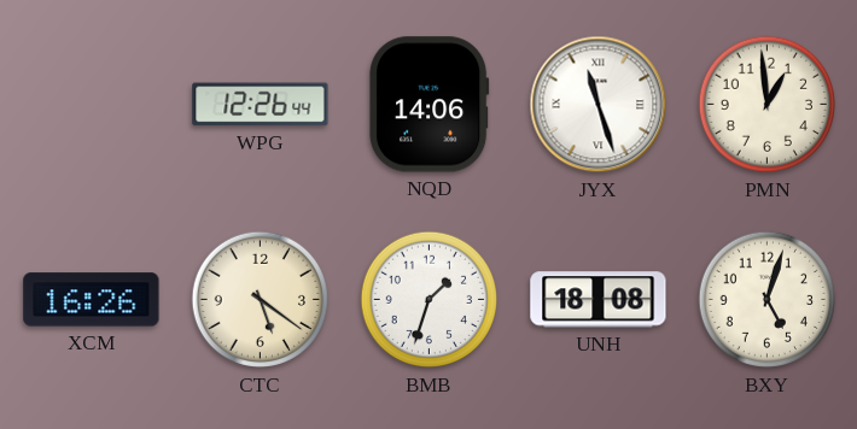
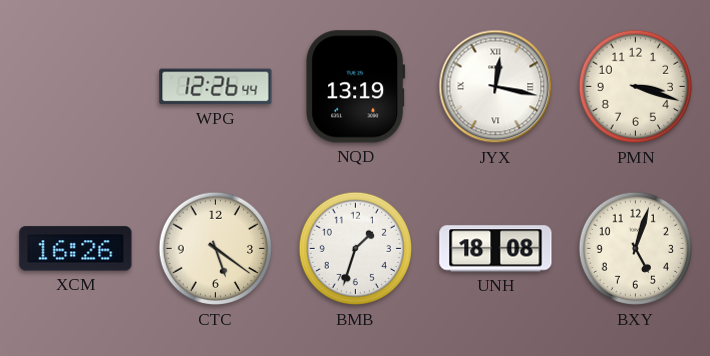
NQD: 14:06 -> 13:19
JYX: 11:27 -> 12:17
PMN: 12:59 -> 3:18
